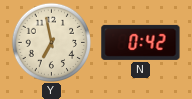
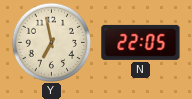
N: 0:42 -> 22:05
